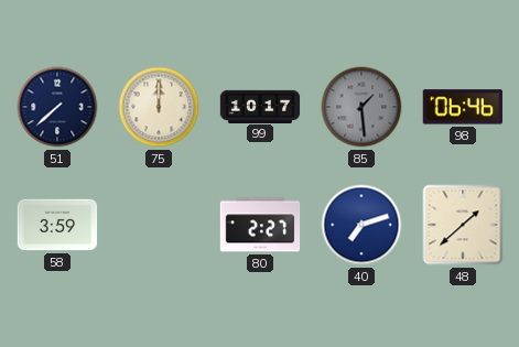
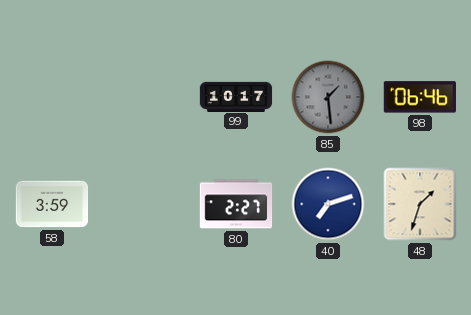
51: 7:38 -> none
75: 12:00 -> none
48: 1:38 -> 1:33
